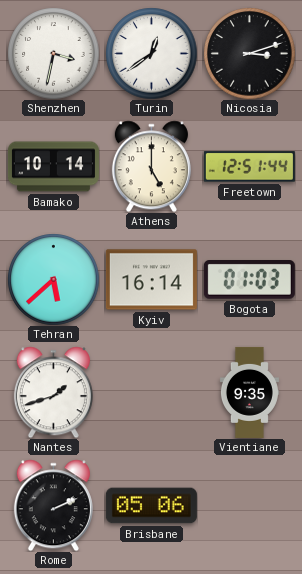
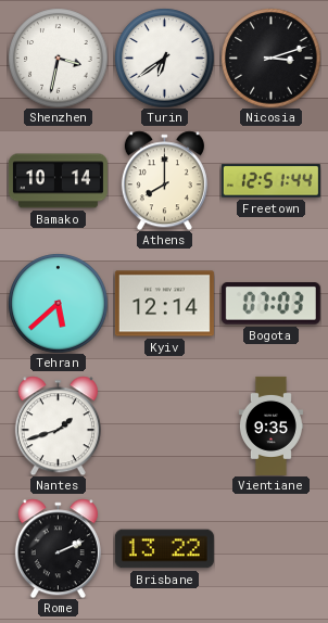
Turin: 12:39 -> 6:39
Athens: 5:00 -> 8:00
Kyiv: 16:14 -> 12:14
Bogota: 01:03 -> 07:03
Brisbane: 05:06 -> 13:22
